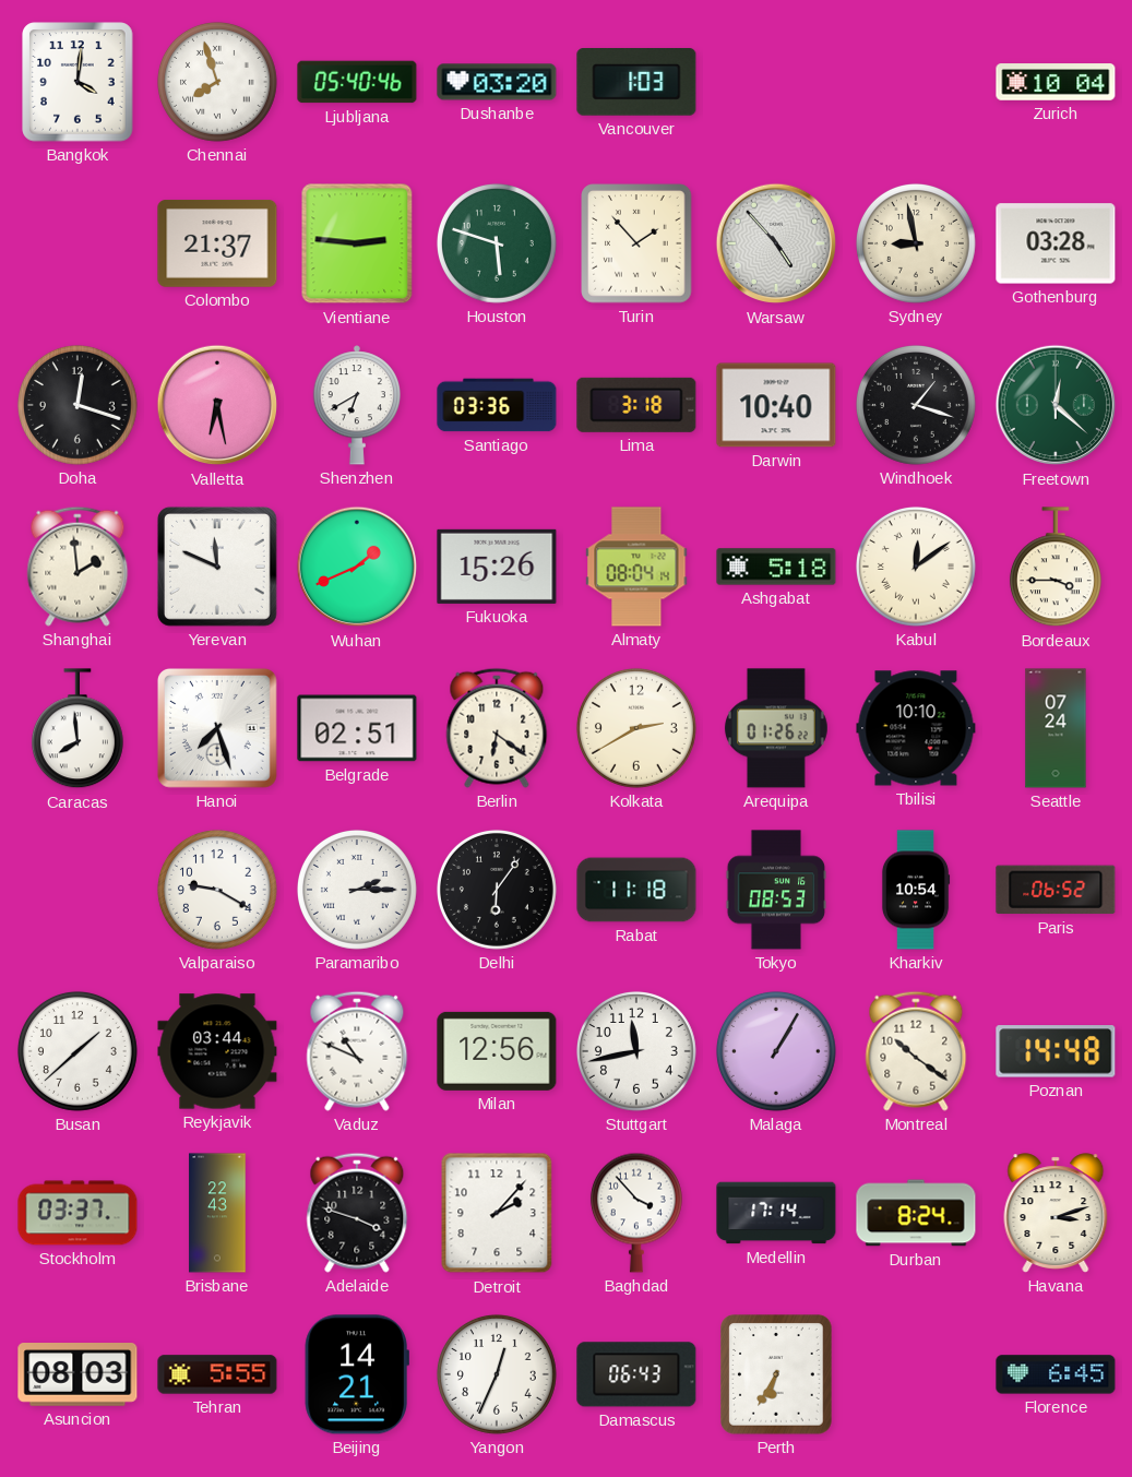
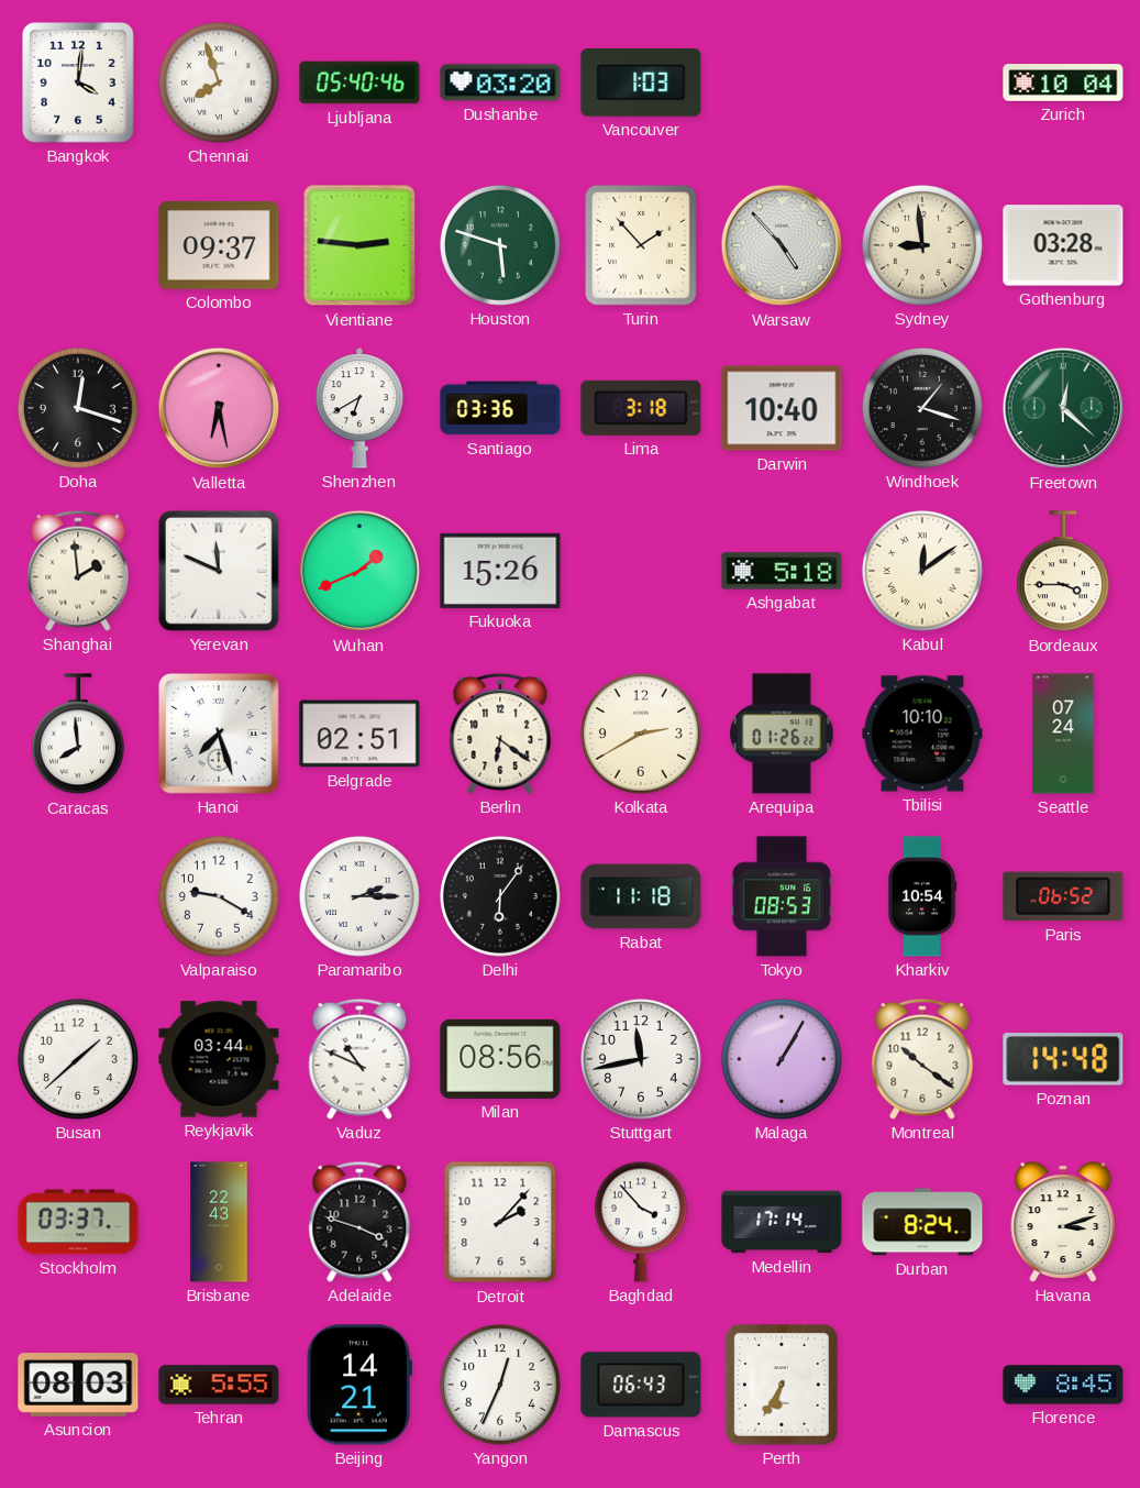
Colombo: 21:37 -> 09:37
Sydney: 8:58 -> 8:59
Almaty: 08:04 -> none
Milan: 12:56 -> 08:56
Florence: 6:45 -> 8:45
